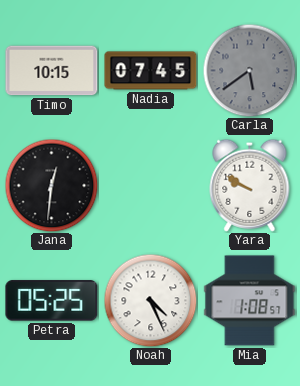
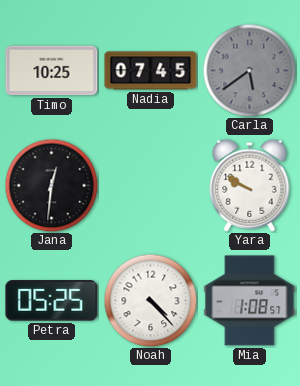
Timo: 10:15 -> 10:25
Noah: 4:26 -> 4:23
